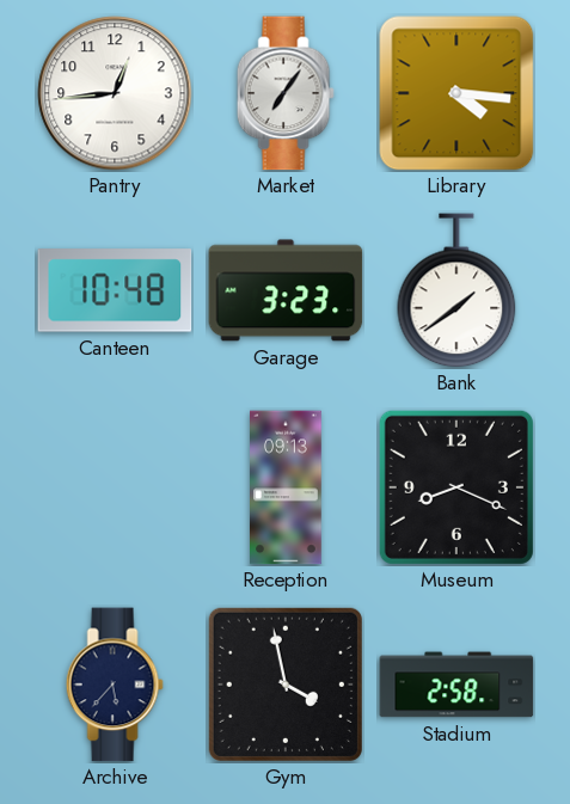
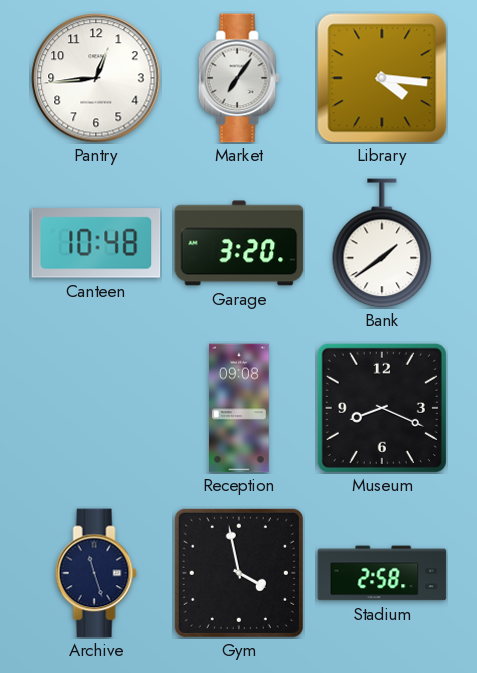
Garage: 3:23 -> 3:20
Reception: 09:13 -> 09:08
Archive: 5:37 -> 11:27
